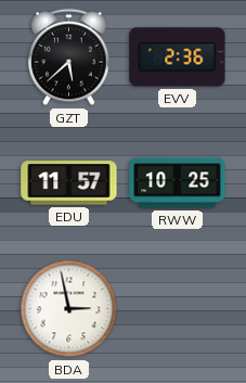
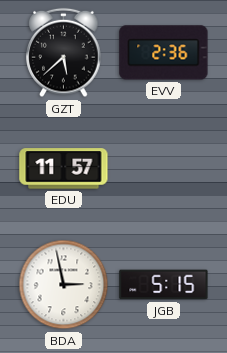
RWW: 10:25 -> none
JGB: none -> 5:15
